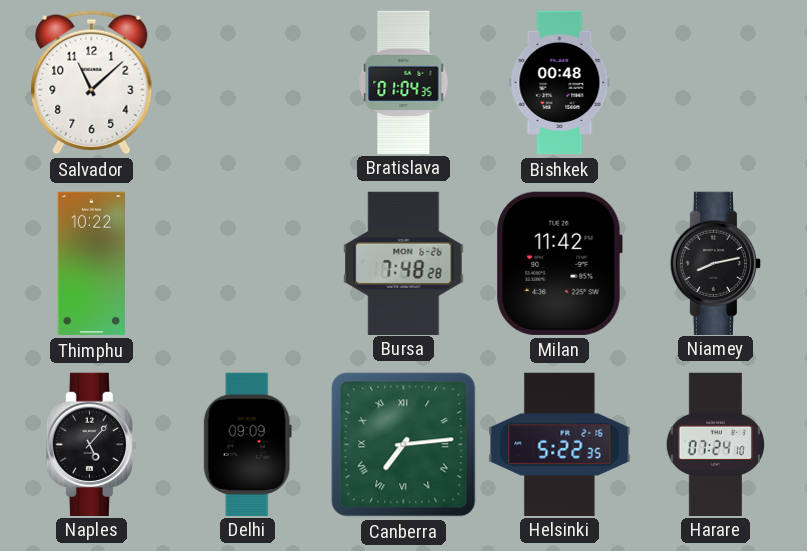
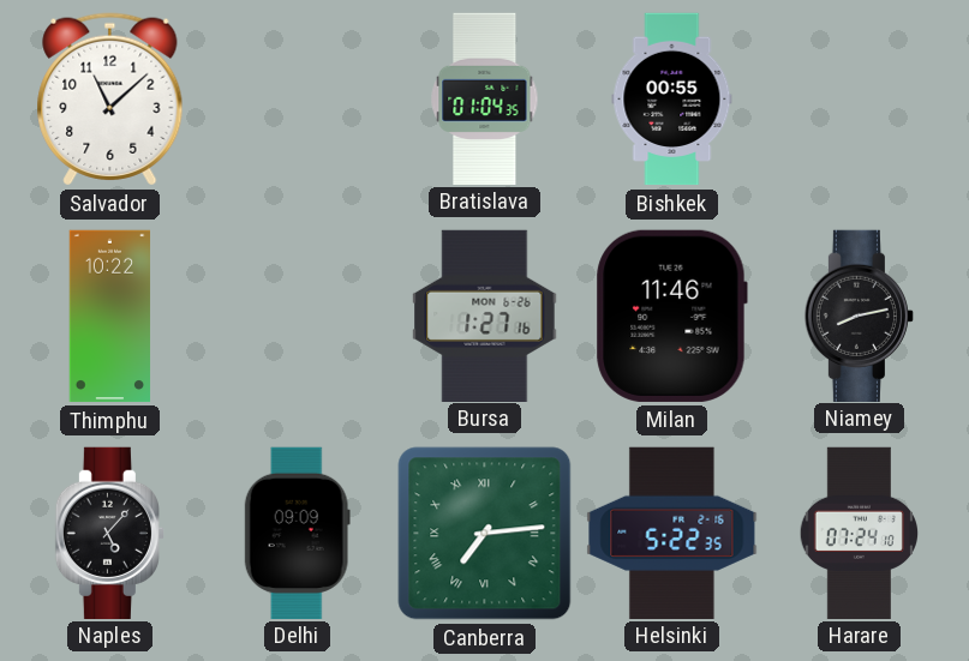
Bishkek: 00:48 -> 00:55
Bursa: 7:48 -> 1:27
Milan: 11:42 -> 11:46
